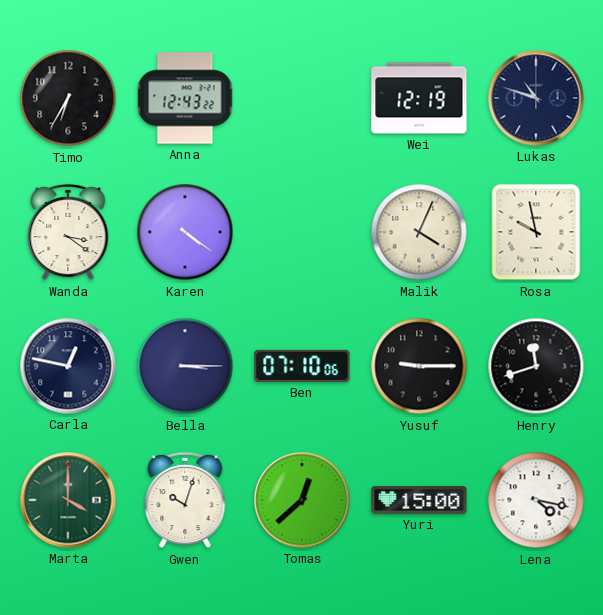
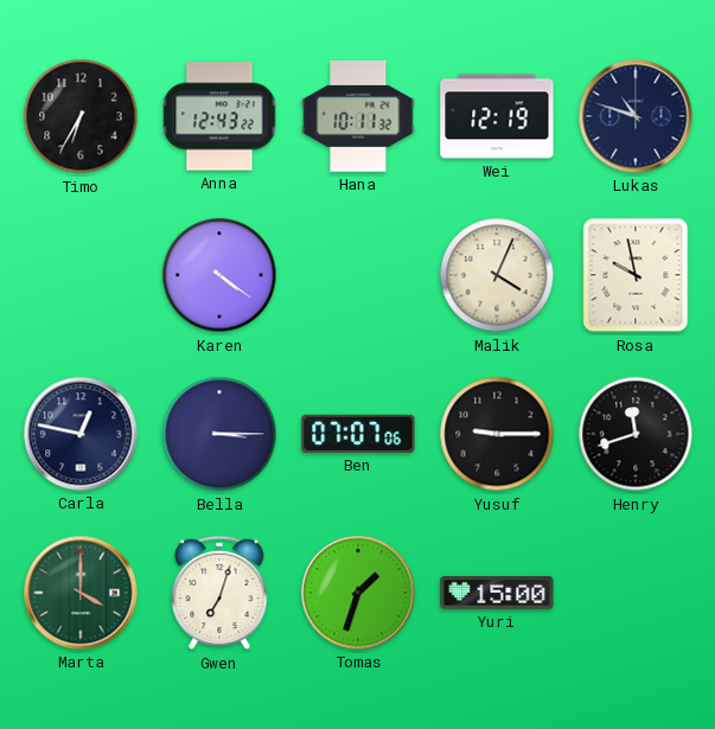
Hana: none -> 10:11
Wanda: 3:21 -> none
Ben: 07:10 -> 07:07
Gwen: 10:03 -> 7:03
Tomas: 12:38 -> 1:33
Lena: 4:17 -> none
